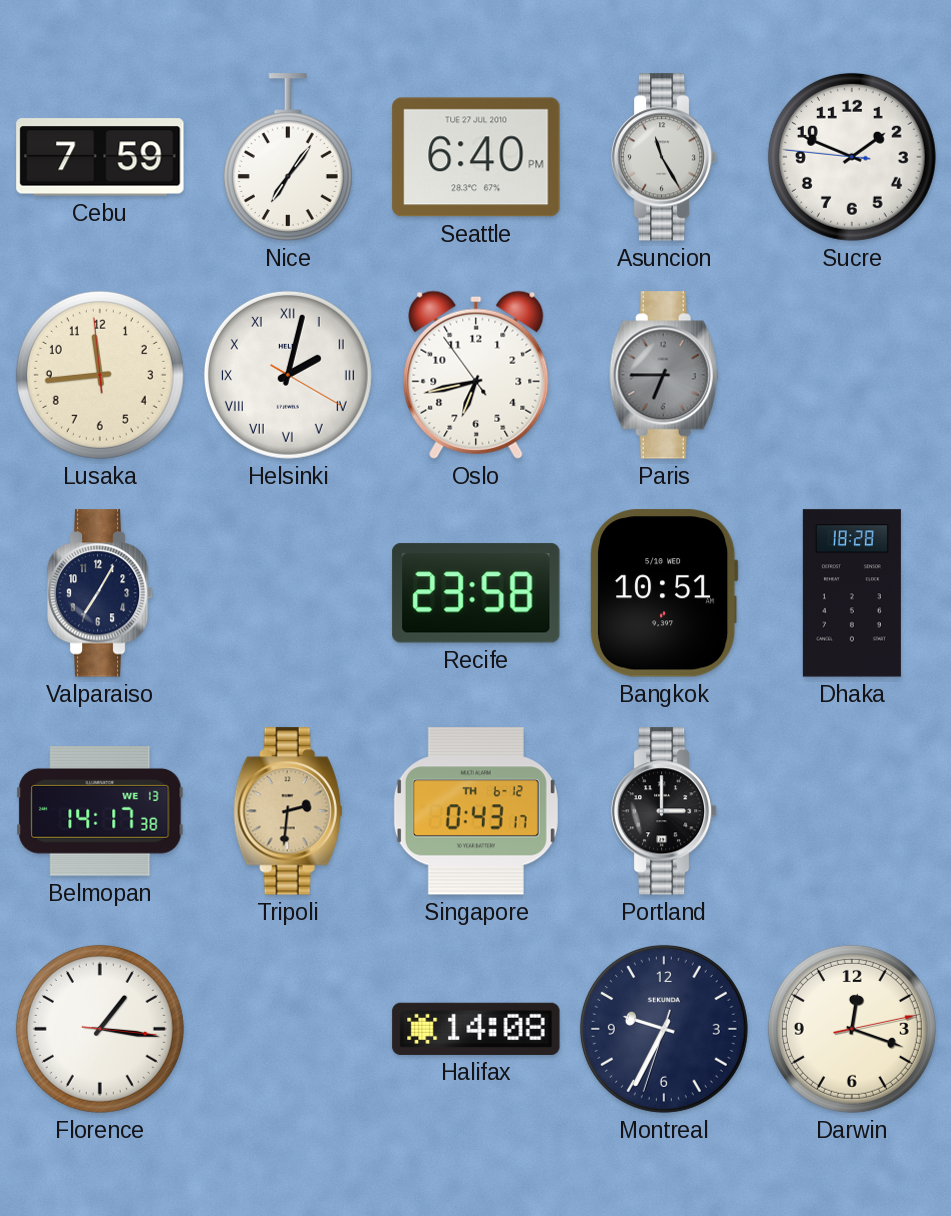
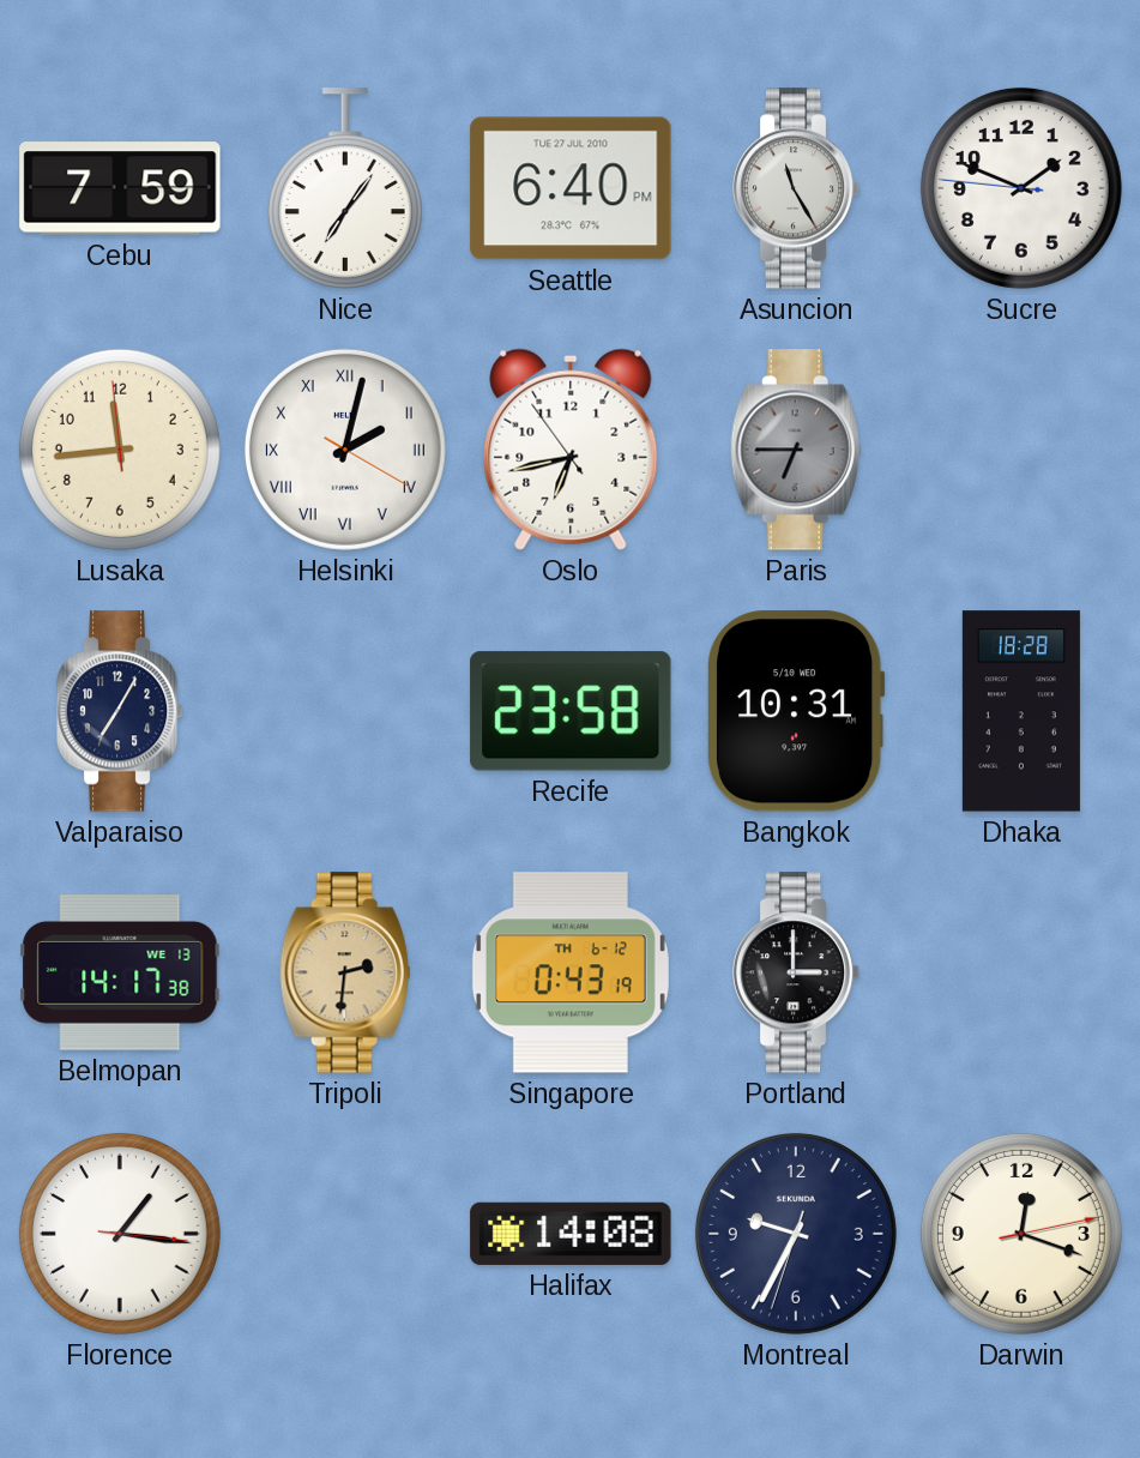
Bangkok: 10:51 -> 10:31
Singapore: 0:43:17 -> 0:43:19
